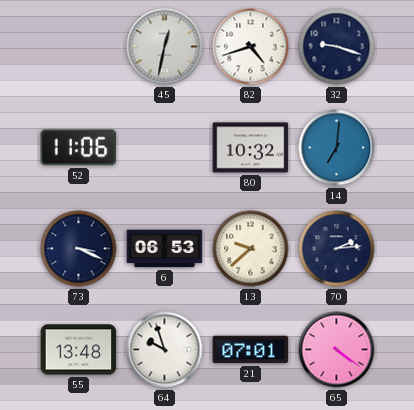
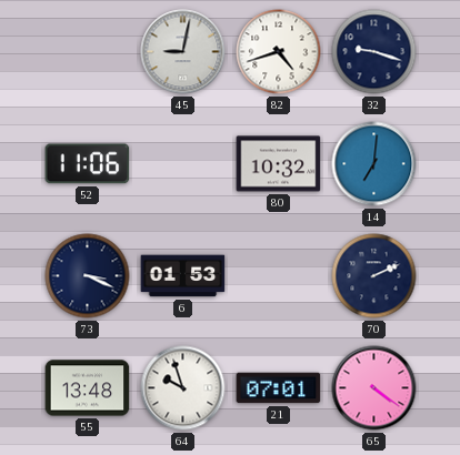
45: 12:32 -> 9:02
6: 06:53 -> 01:53
13: 9:38 -> none
70: 2:14 -> 2:11
